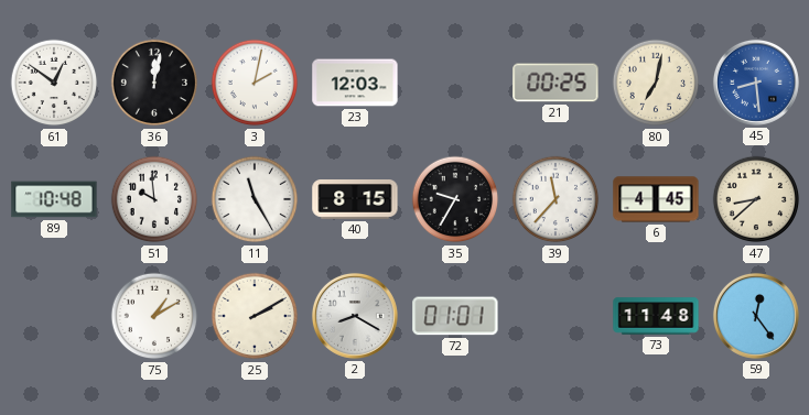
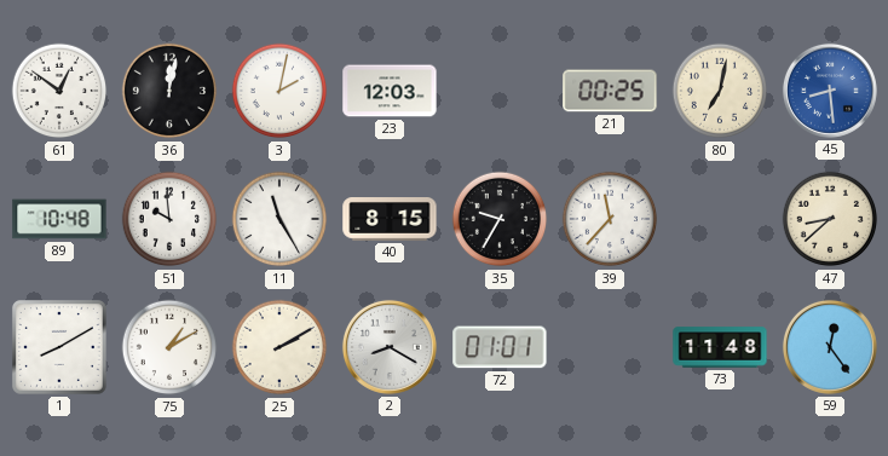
6: 4:45 -> none
1: none -> 8:10
